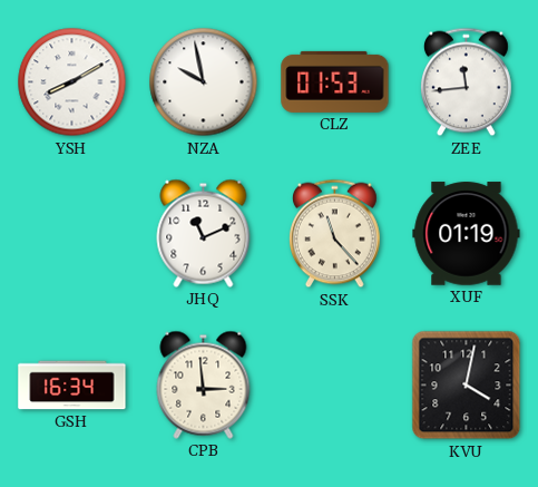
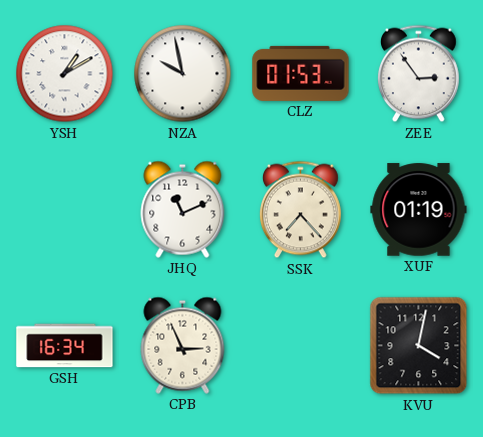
YSH: 8:10 -> 1:10
ZEE: 11:44 -> 2:54
SSK: 11:23 -> 7:23
CPB: 2:59 -> 2:56
